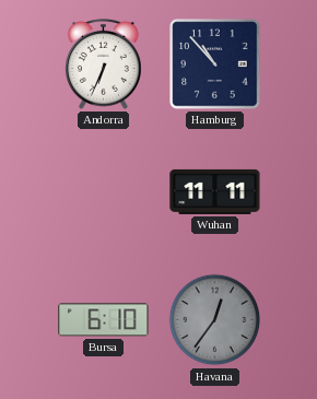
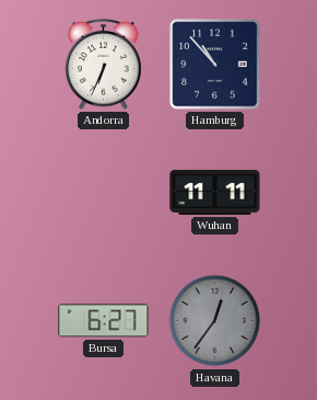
Bursa: 6:10 -> 6:27
